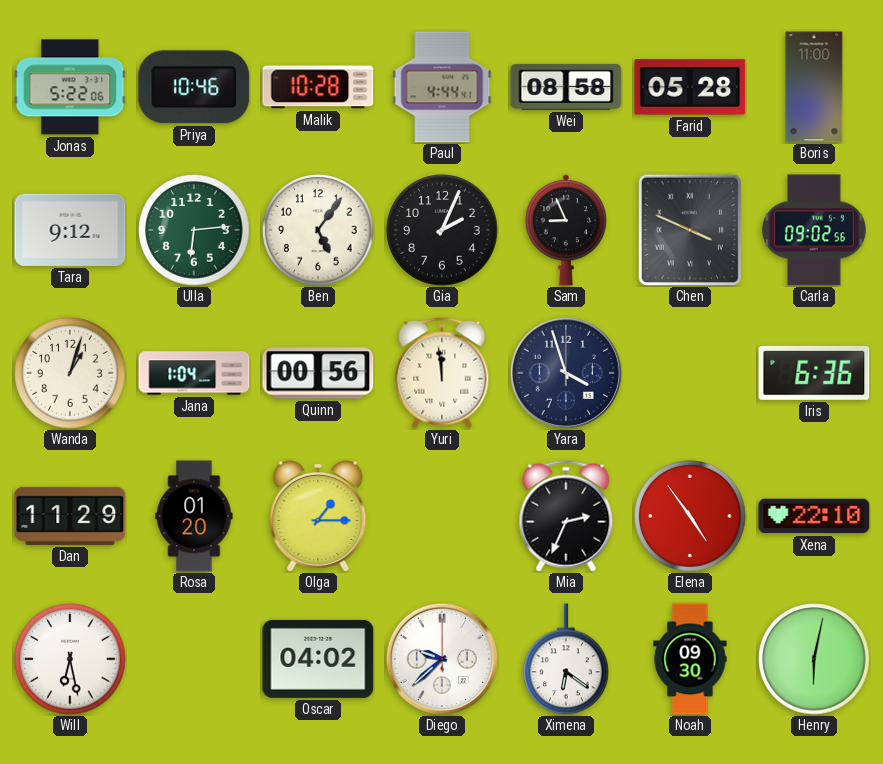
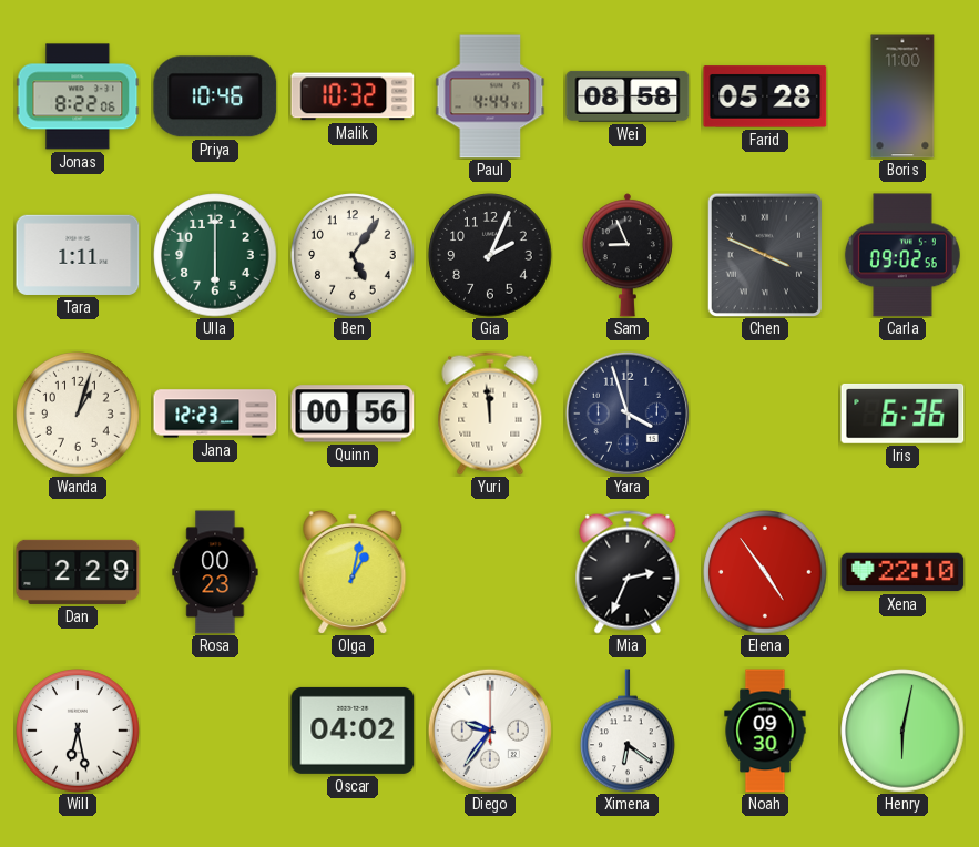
Jonas: 5:22 -> 8:22
Malik: 10:28 -> 10:32
Tara: 9:12 -> 1:11
Ulla: 6:14 -> 6:00
Jana: 1:04 -> 12:23
Dan: 11:29 -> 2:29
Rosa: 01:20 -> 00:23
Olga: 1:15 -> 1:02
Diego: 9:38 -> 9:36
